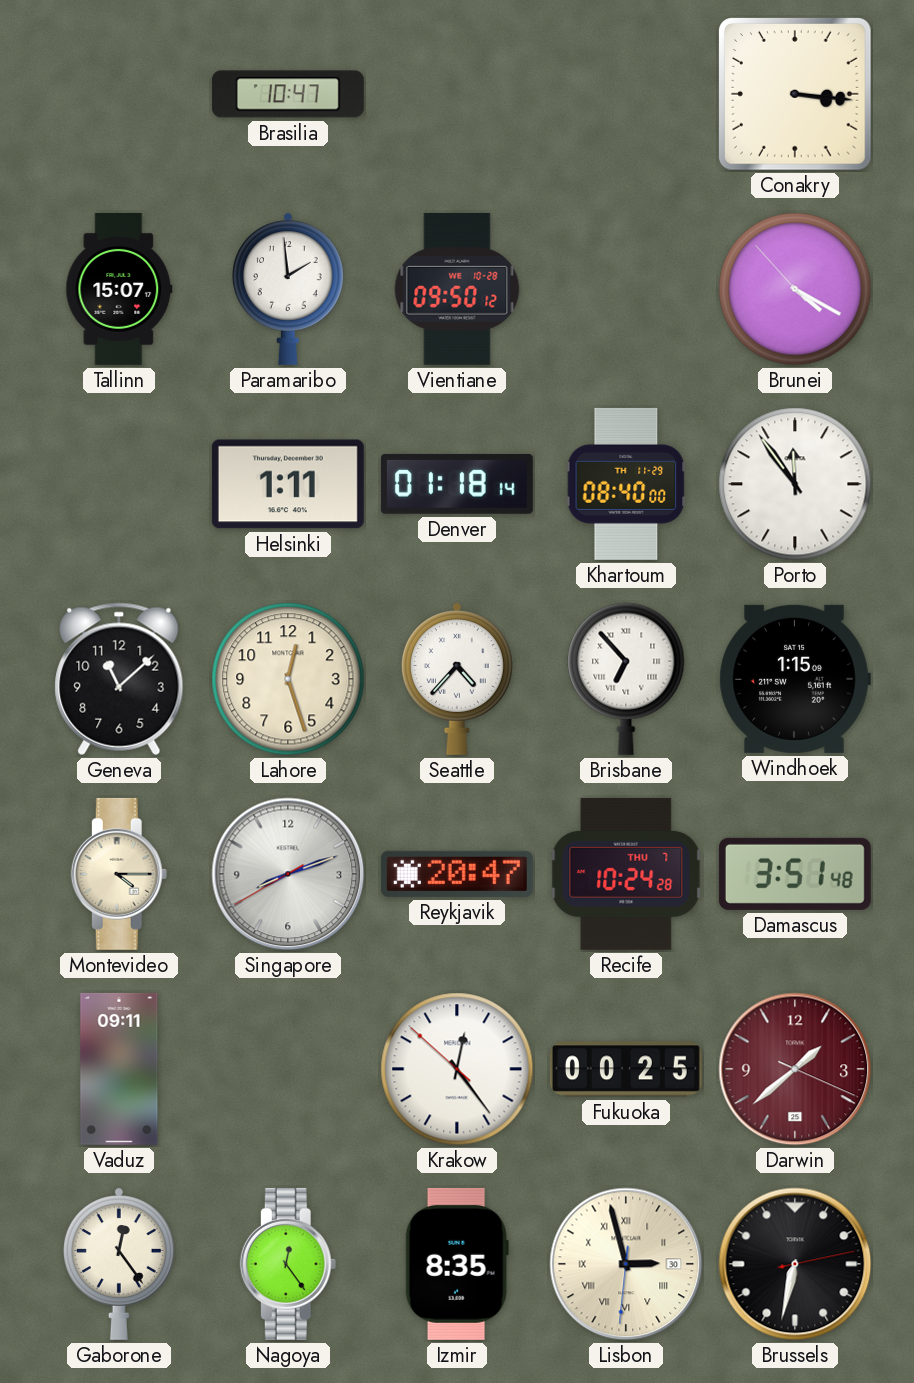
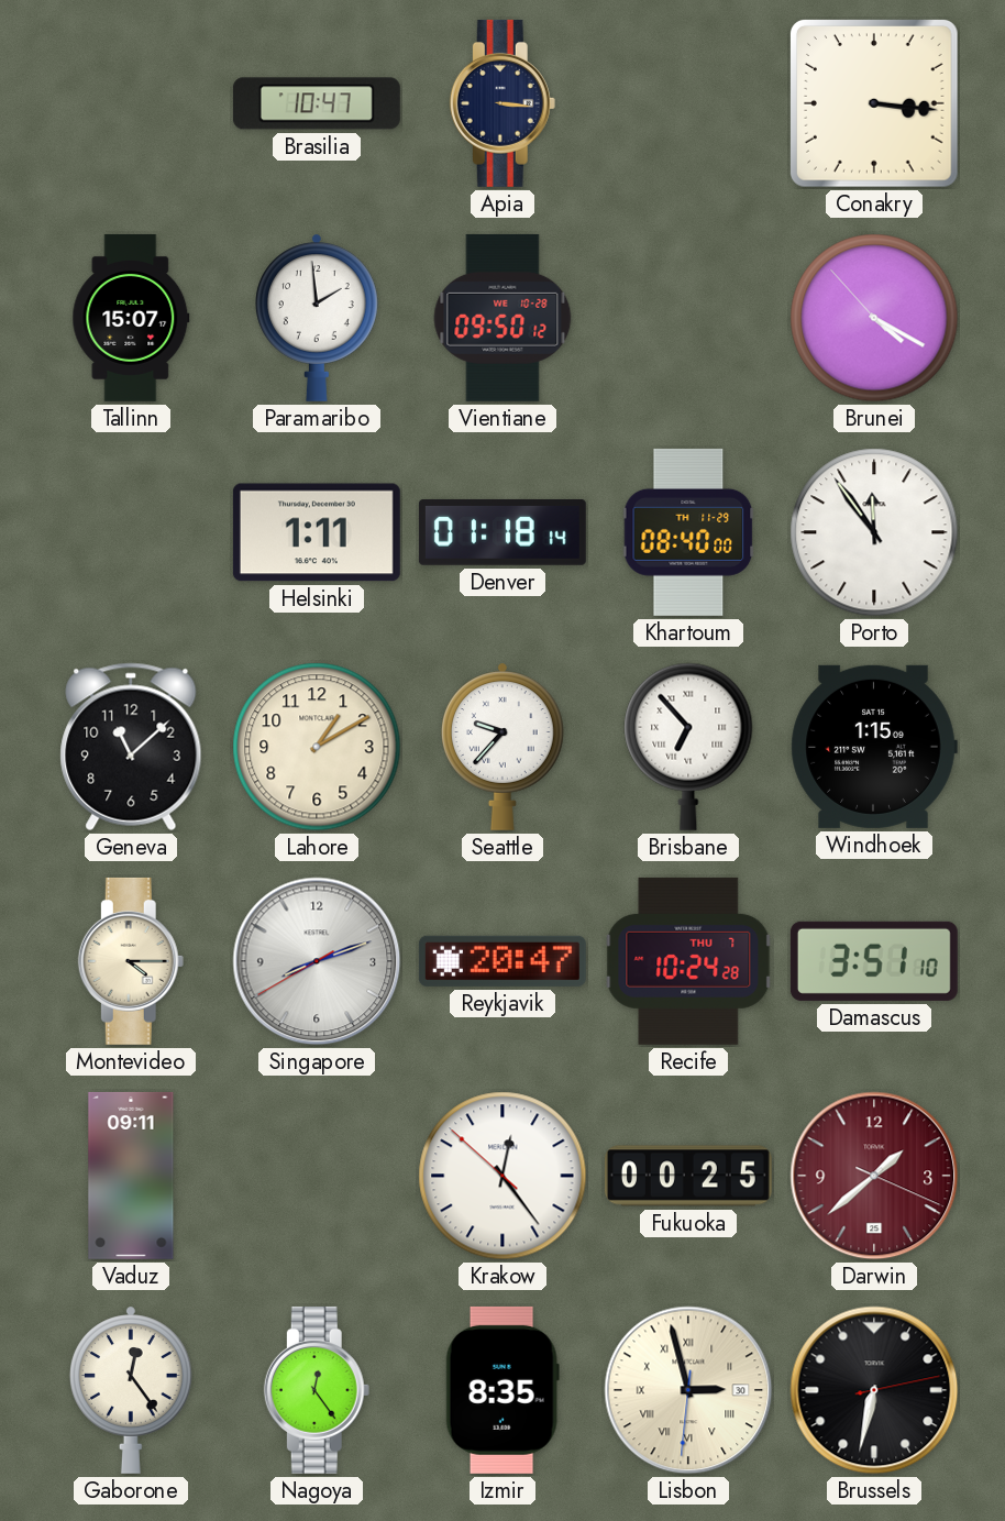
Apia: none -> 3:16
Lahore: 12:27 -> 1:10
Seattle: 4:37 -> 9:37
Damascus: 3:51:48 -> 3:51:10
